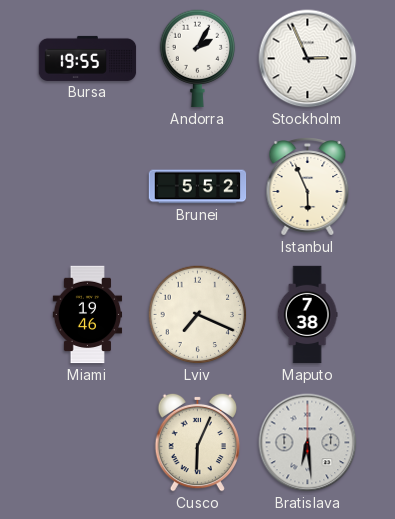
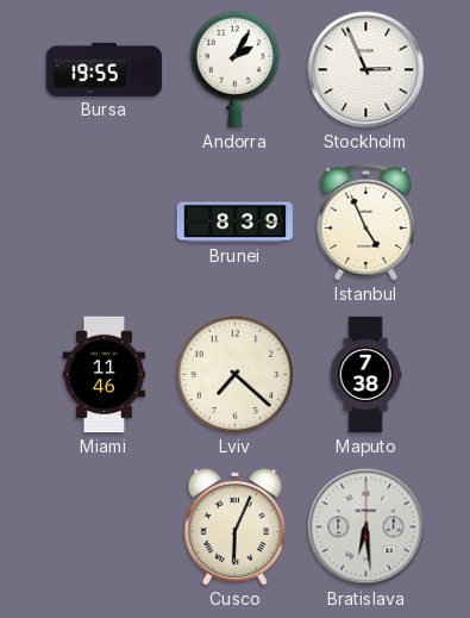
Brunei: 5:52 -> 8:39
Istanbul: 5:56 -> 4:56
Miami: 19:46 -> 11:46
Lviv: 7:19 -> 7:22
